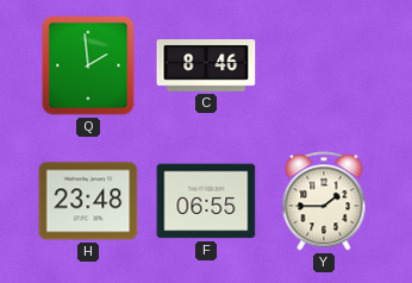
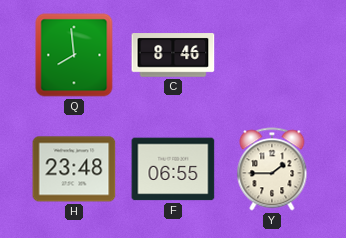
Q: 1:59 -> 7:59
